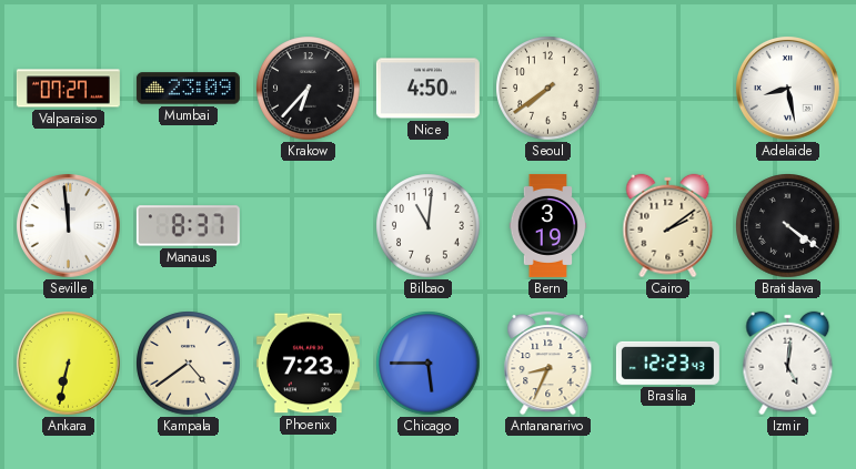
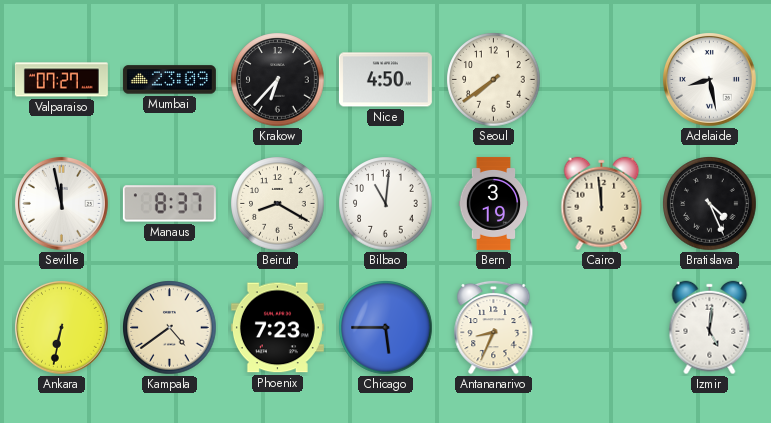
Seville: 11:59 -> 11:58
Beirut: none -> 8:20
Cairo: 2:09 -> 11:59
Bratislava: 4:21 -> 4:26
Brasilia: 12:23 -> none
